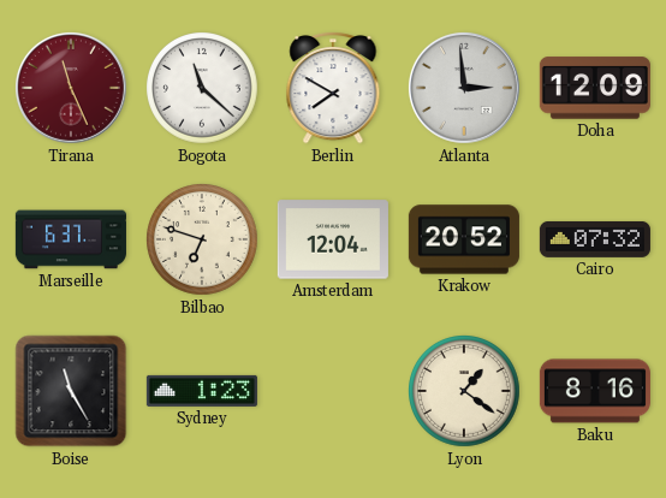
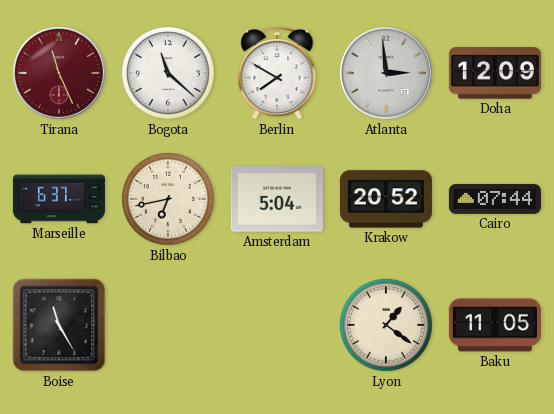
Bilbao: 6:48 -> 6:43
Amsterdam: 12:04 -> 5:04
Cairo: 07:32 -> 07:44
Sydney: 1:23 -> none
Baku: 8:16 -> 11:05
